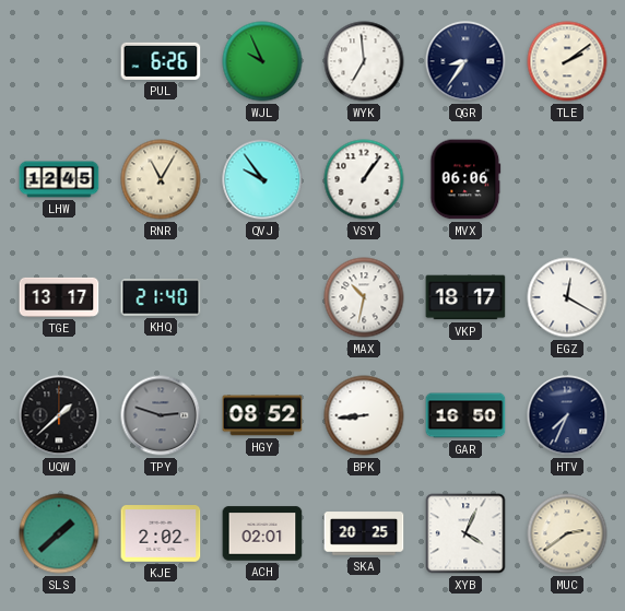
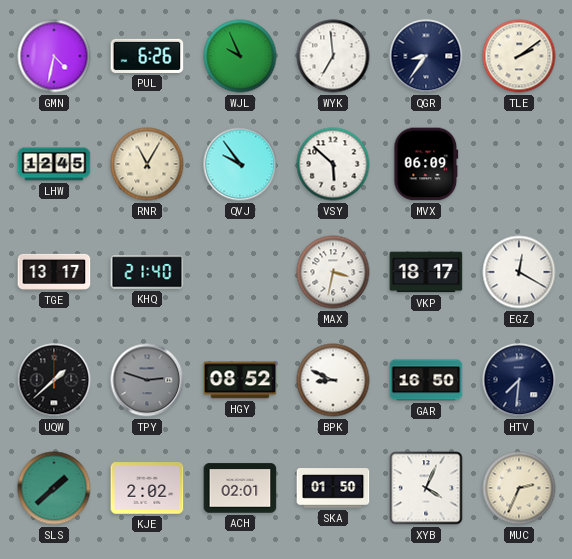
GMN: none -> 4:32
VSY: 1:06 -> 5:52
MVX: 06:06 -> 06:09
MAX: 10:32 -> 3:32
BPK: 8:44 -> 8:49
HTV: 7:34 -> 7:31
SKA: 20:25 -> 01:50
MUC: 2:39 -> 2:34
